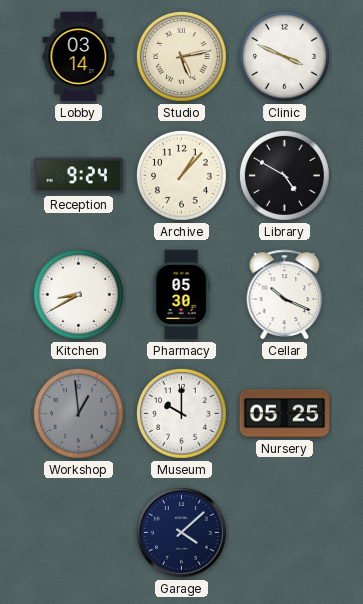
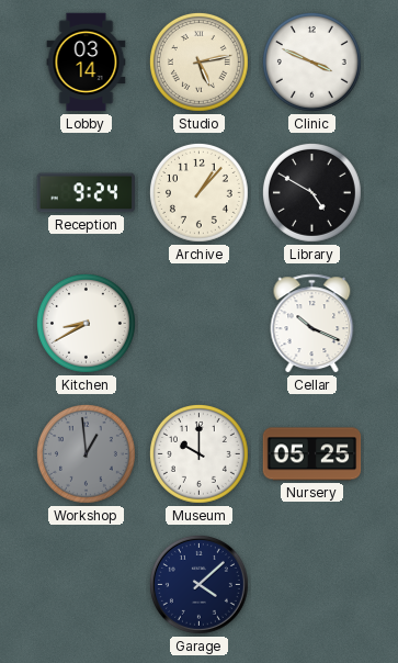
Pharmacy: 05:30 -> none
